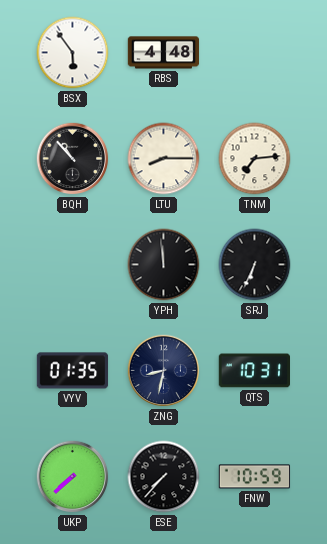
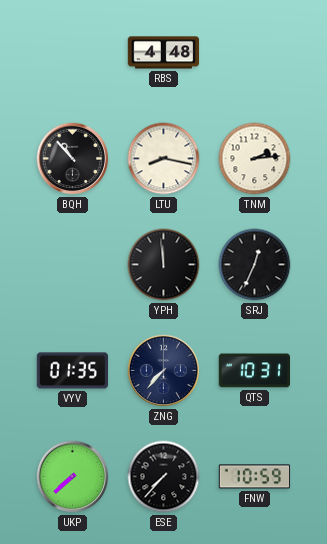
BSX: 5:54 -> none
LTU: 8:15 -> 8:17
TNM: 7:14 -> 2:14
SRJ: 6:34 -> 12:34
ZNG: 8:32 -> 7:37
